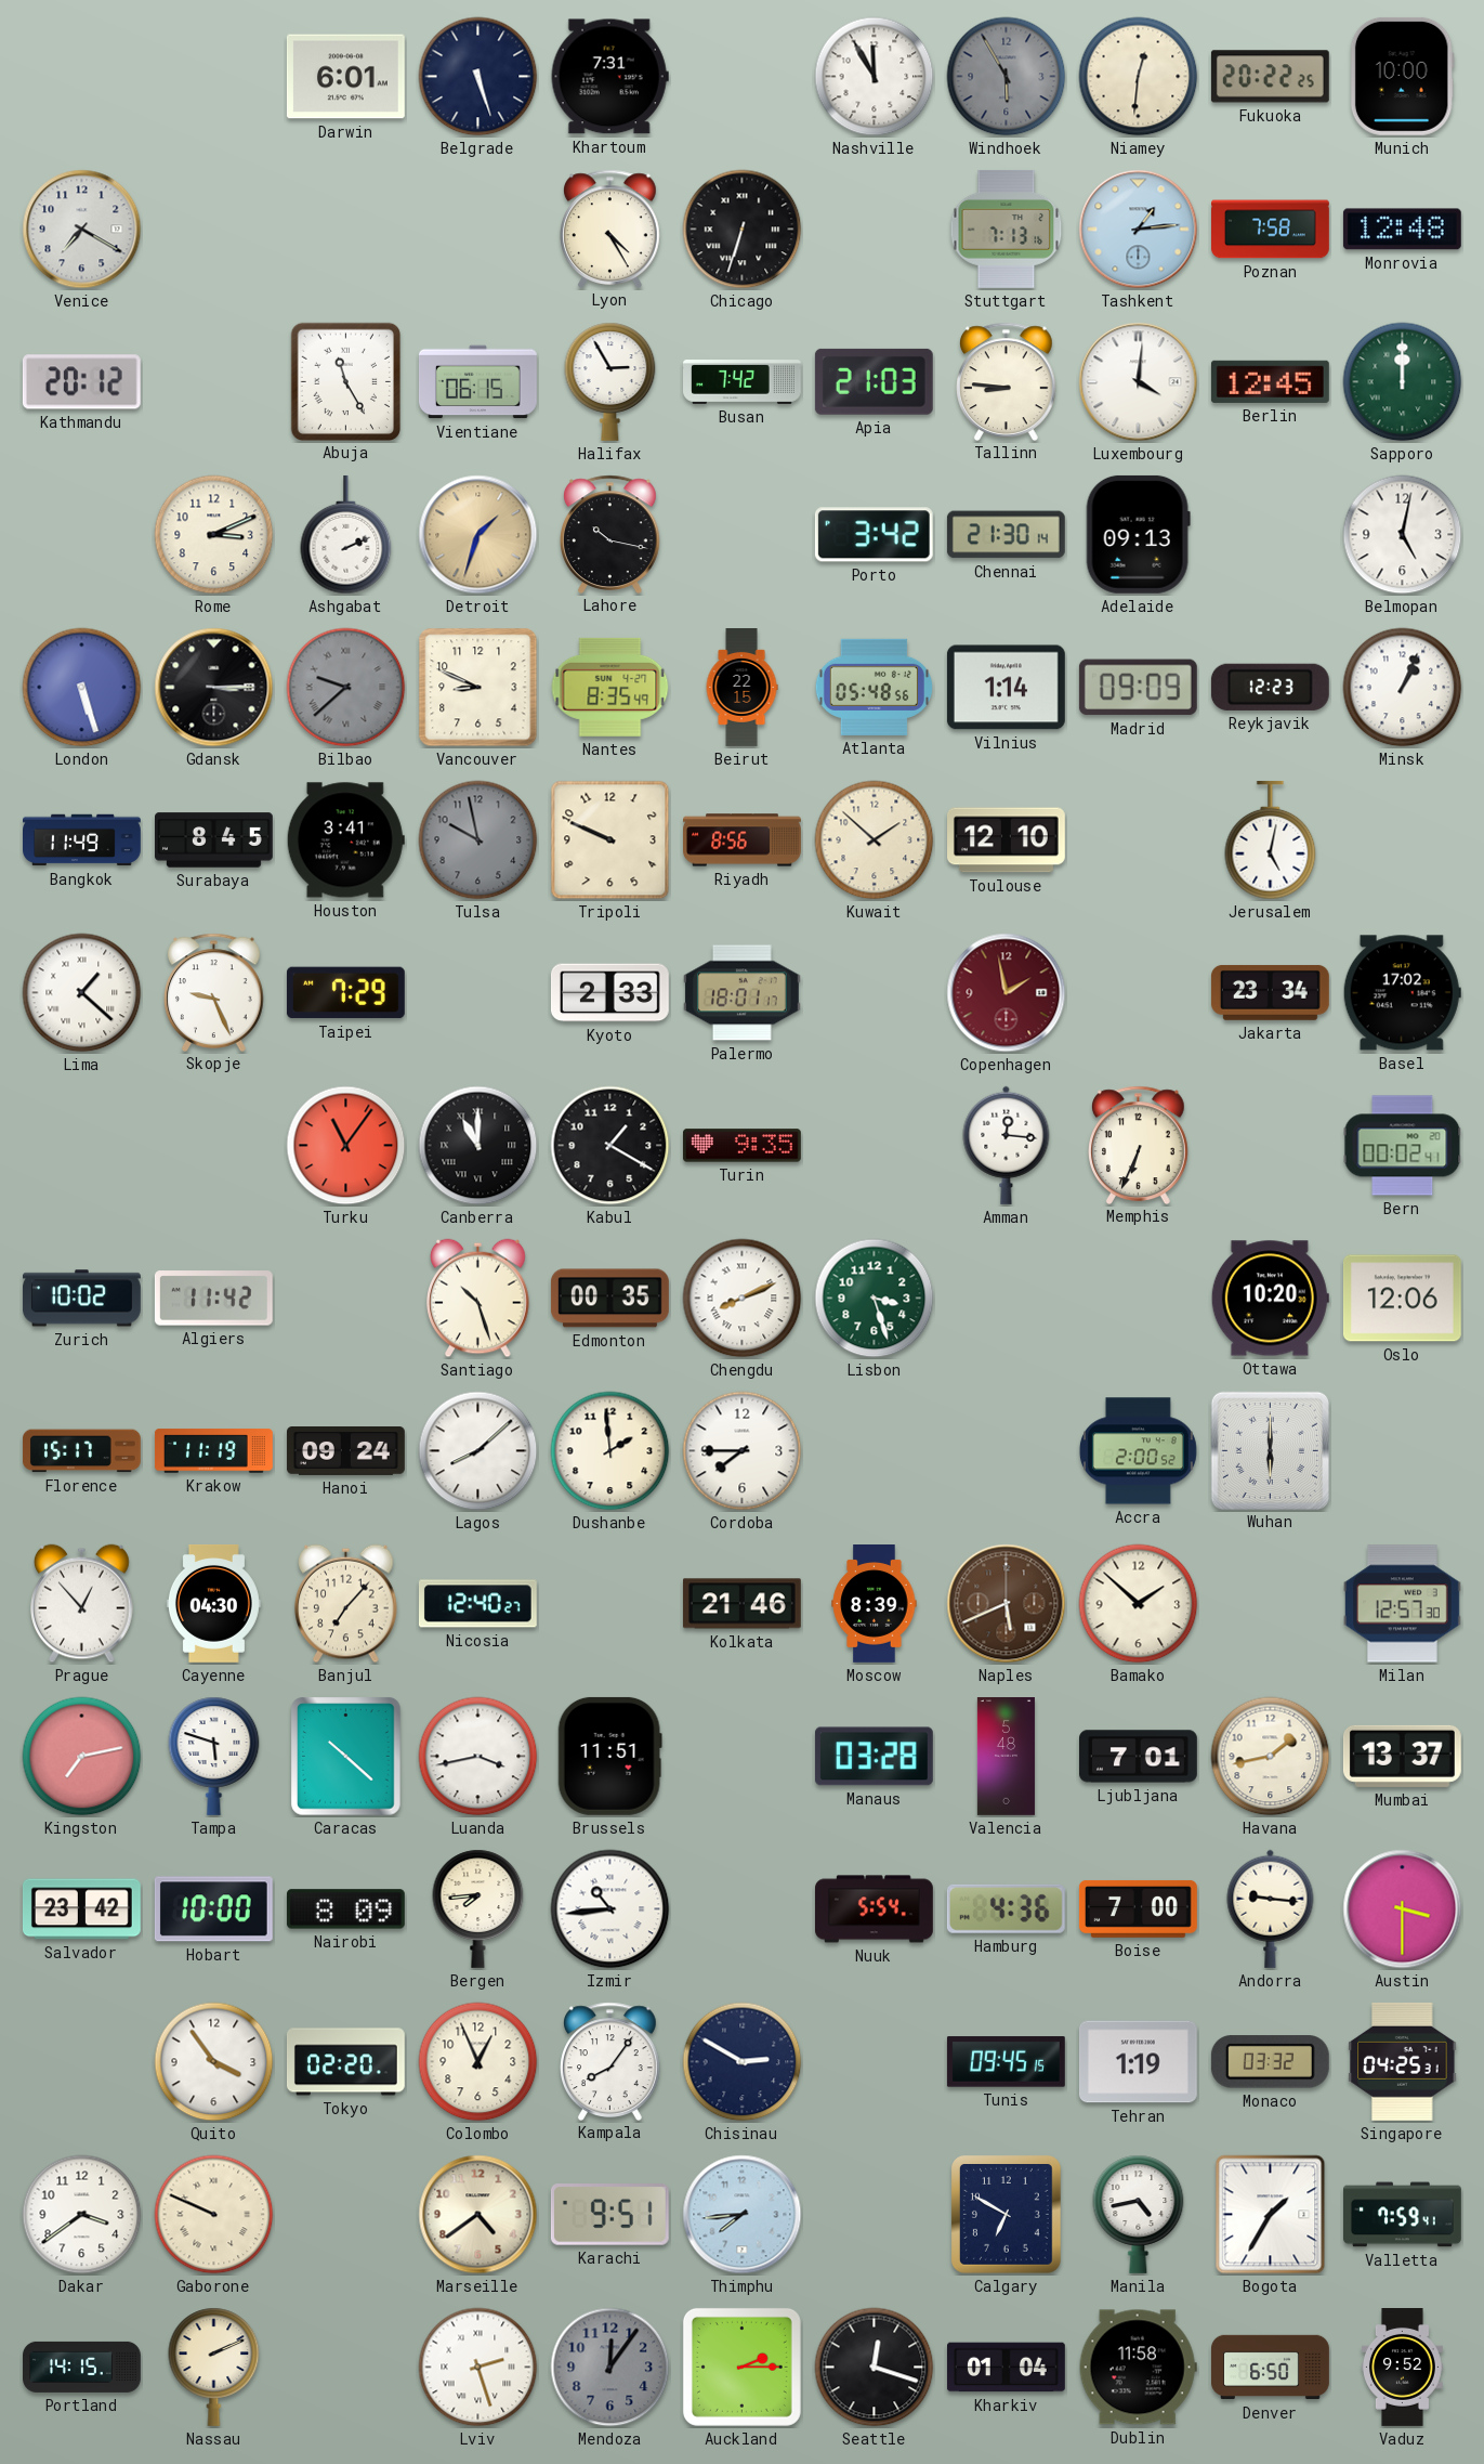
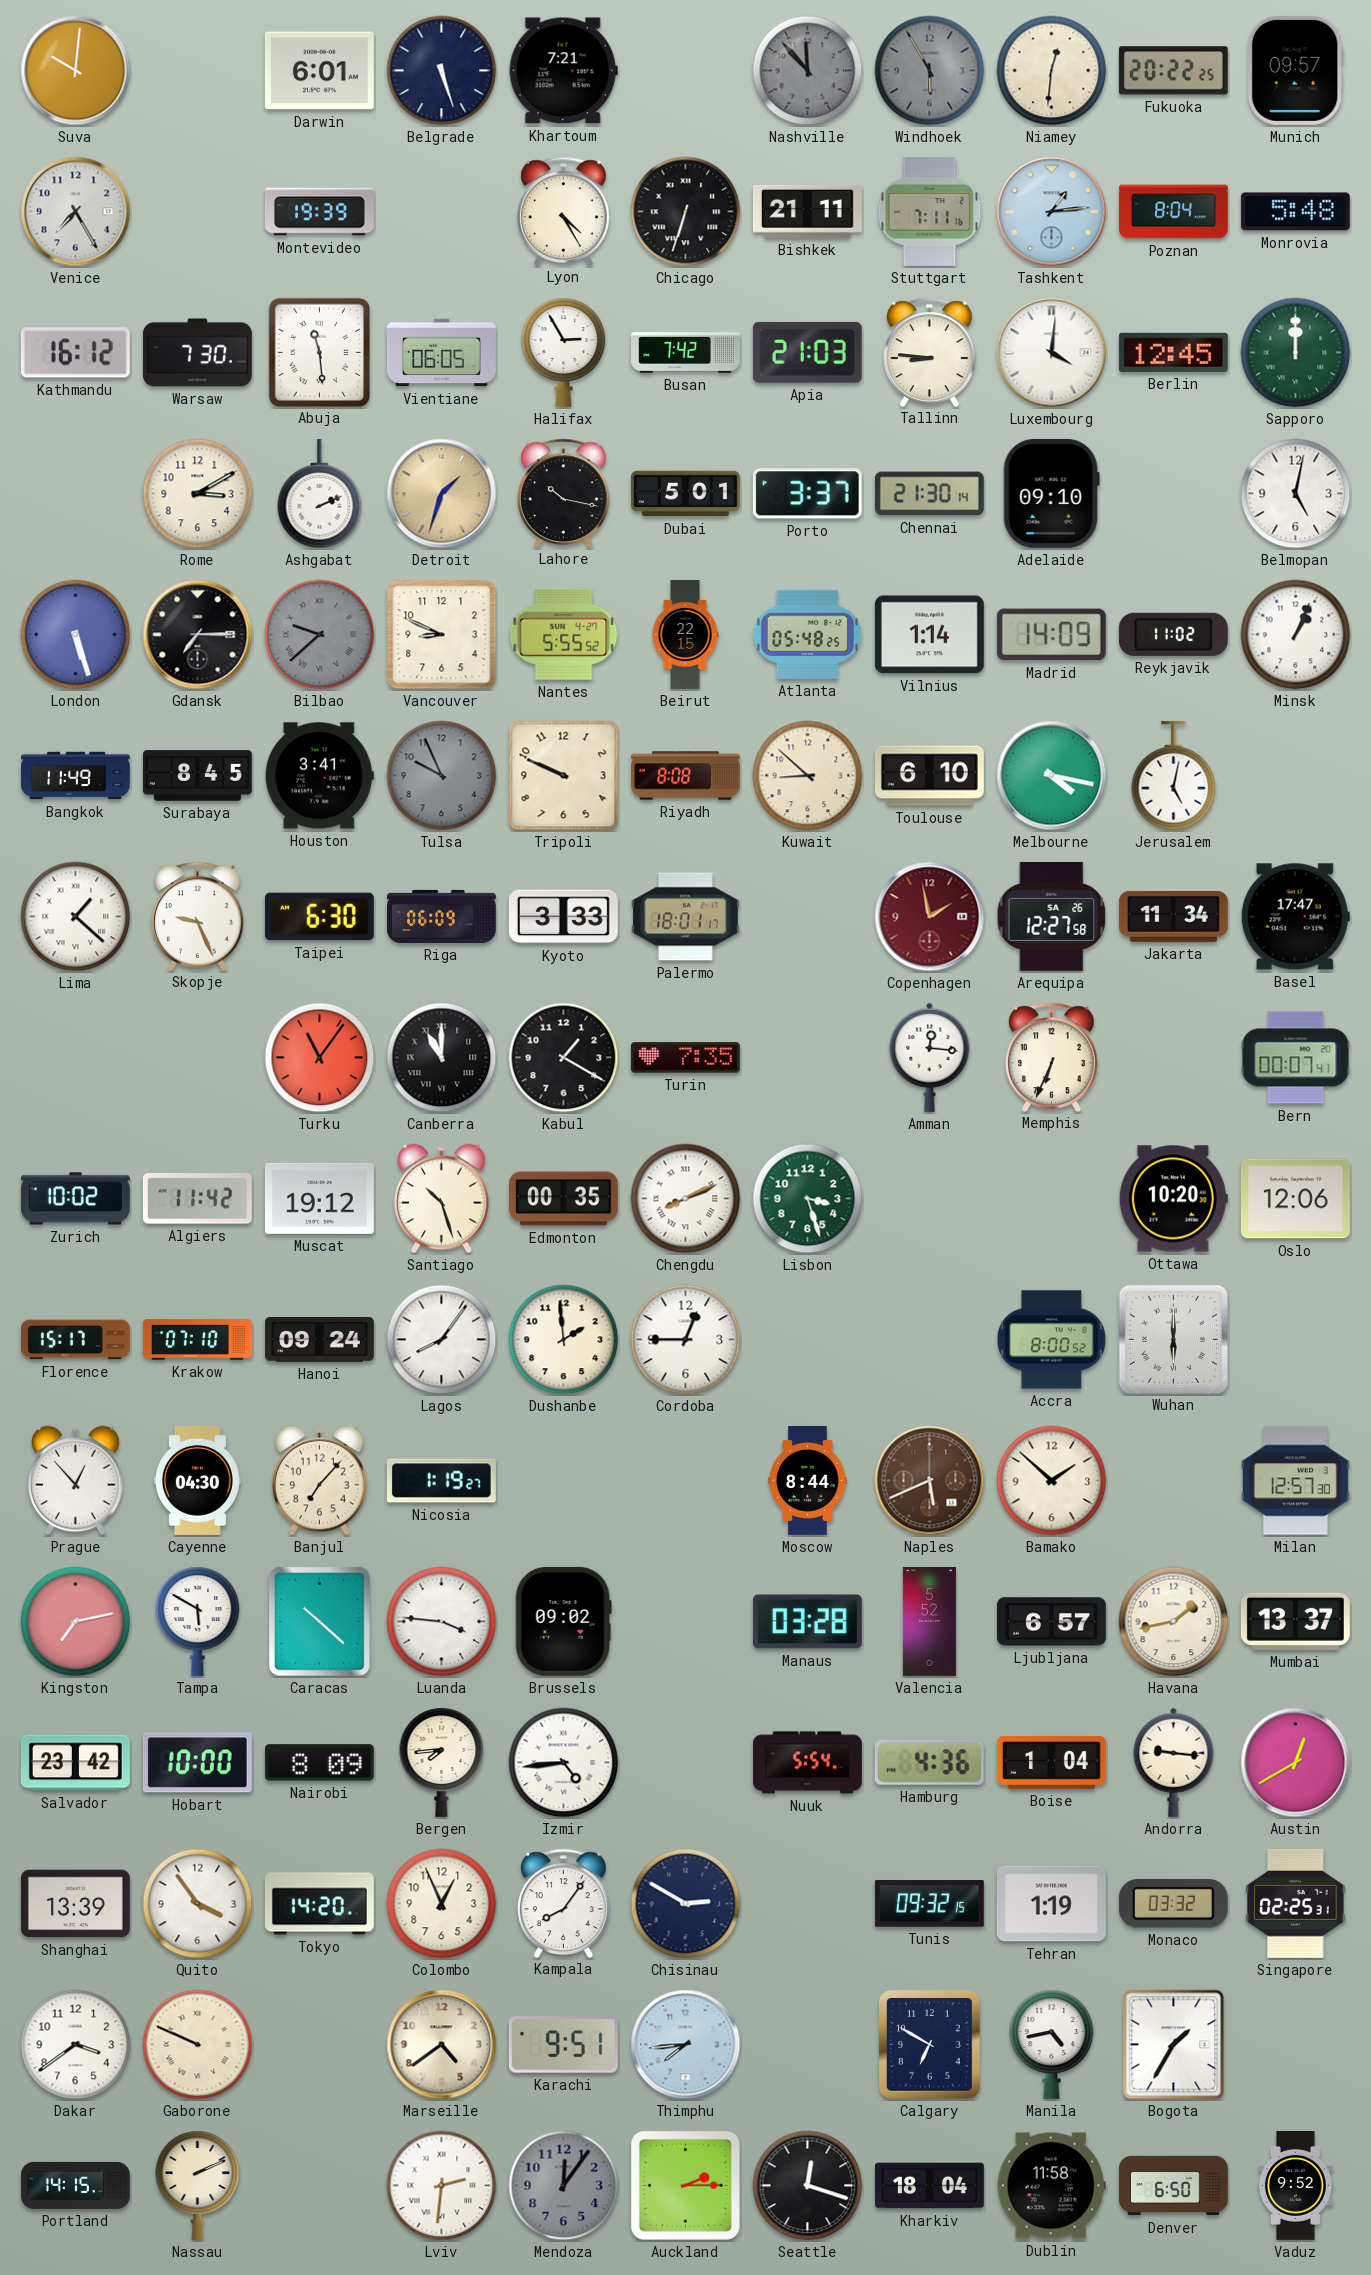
Suva: none -> 10:01
Khartoum: 7:31 -> 7:21
Nashville: 11:55 -> 11:53
Nashville dial: white -> grey
Munich: 10:00 -> 09:57
Venice: 7:20 -> 7:25
Montevideo: none -> 19:39
Bishkek: none -> 21:11
Stuttgart: 7:13 -> 7:11
Poznan: 7:58 -> 8:04
Monrovia: 12:48 -> 5:48
Kathmandu: 20:12 -> 16:12
Warsaw: none -> 7:30
Abuja: 11:25 -> 11:29
Vientiane: 06:15 -> 06:05
Rome: 3:11 -> 3:10
Dubai: none -> 5:01
Porto: 3:42 -> 3:37
Adelaide: 09:13 -> 09:10
Gdansk: 3:15 -> 7:15
Nantes: 8:35 -> 5:55
Atlanta: 05:48:56 -> 05:48:25
Madrid: 09:09 -> 14:09
Reykjavik: 12:23 -> 11:02
Tulsa: 9:58 -> 9:56
Riyadh: 8:56 -> 8:08
Kuwait: 1:52 -> 8:52
Toulouse: 12:10 -> 6:10
Melbourne: none -> 4:17
Taipei: 7:29 -> 6:30
Riga: none -> 06:09
Kyoto: 2:33 -> 3:33
Arequipa: none -> 12:27
Jakarta: 23:34 -> 11:34
Basel: 17:02 -> 17:47
Turin: 9:35 -> 7:35
Bern: 00:02 -> 00:07
Muscat: none -> 19:12
Krakow: 11:19 -> 07:10
Lagos: 8:08 -> 8:06
Cordoba: 7:45 -> 12:45
Accra: 2:00 -> 8:00
Nicosia: 12:40 -> 1:19
Kolkata: 21:46 -> none
Moscow: 8:39 -> 8:44
Tampa: 5:48 -> 5:50
Luanda: 3:43 -> 3:46
Brussels: 11:51 -> 09:02
Valencia: 5:48 -> 5:52
Ljubljana: 7:01 -> 6:57
Izmir: 10:44 -> 4:44
Boise: 7:00 -> 1:04
Austin: 3:30 -> 12:40
Shanghai: none -> 13:39
Tokyo: 02:20 -> 14:20
Tunis: 09:45 -> 09:32
Singapore: 04:25 -> 02:25
Valletta: 7:59 -> none
Lviv: 2:27 -> 2:31
Kharkiv: 01:04 -> 18:04
